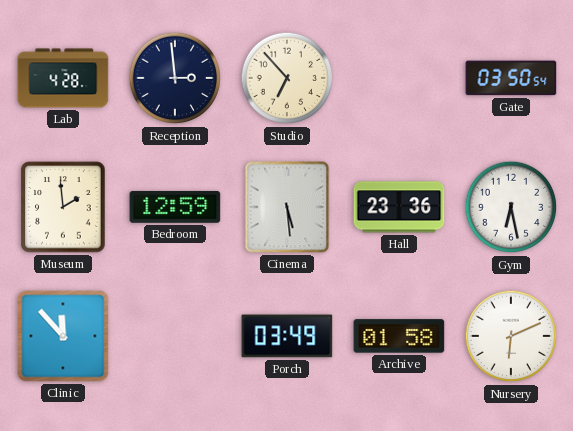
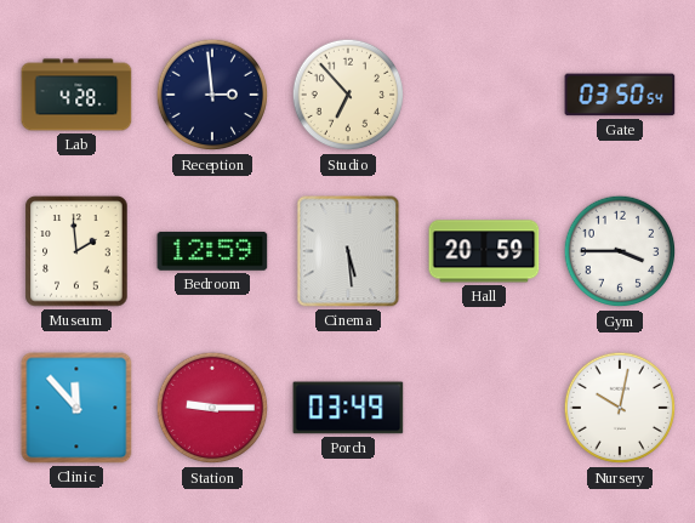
Hall: 23:36 -> 20:59
Gym: 6:28 -> 3:45
Station: none -> 9:15
Archive: 01:58 -> none
Nursery: 6:11 -> 10:02
